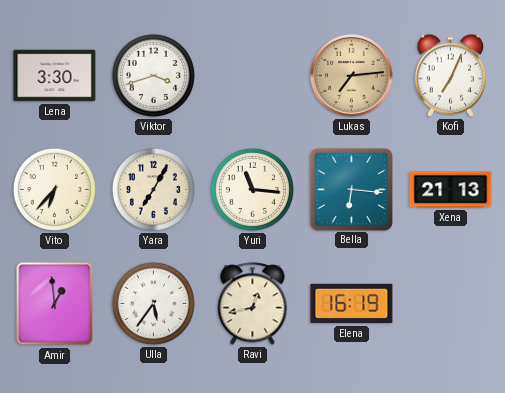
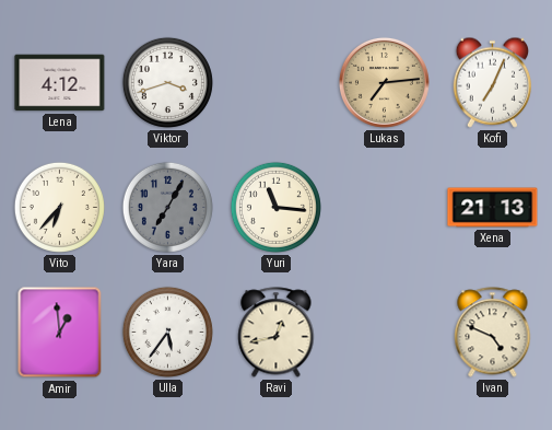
Lena: 3:30 -> 4:12
Yara dial: cream -> grey
Bella: 6:16 -> none
Elena: 16:19 -> none
Ivan: none -> 4:49
